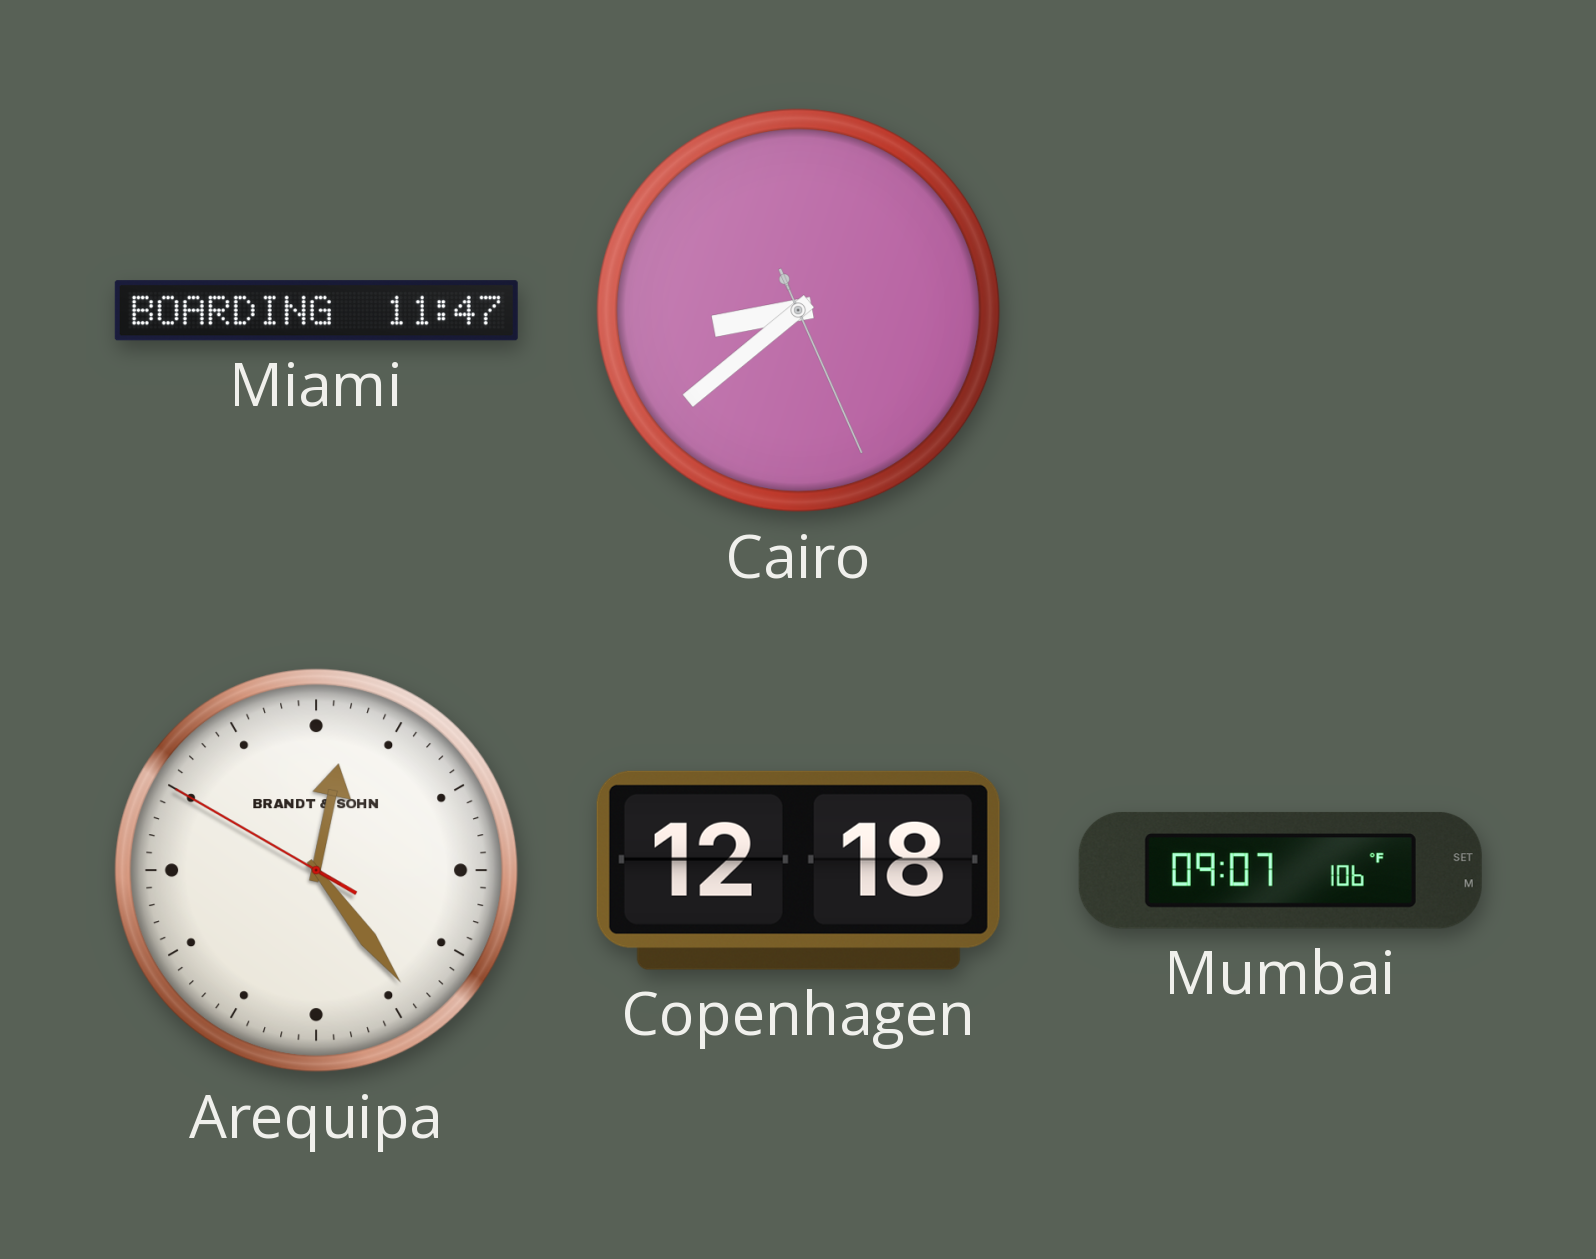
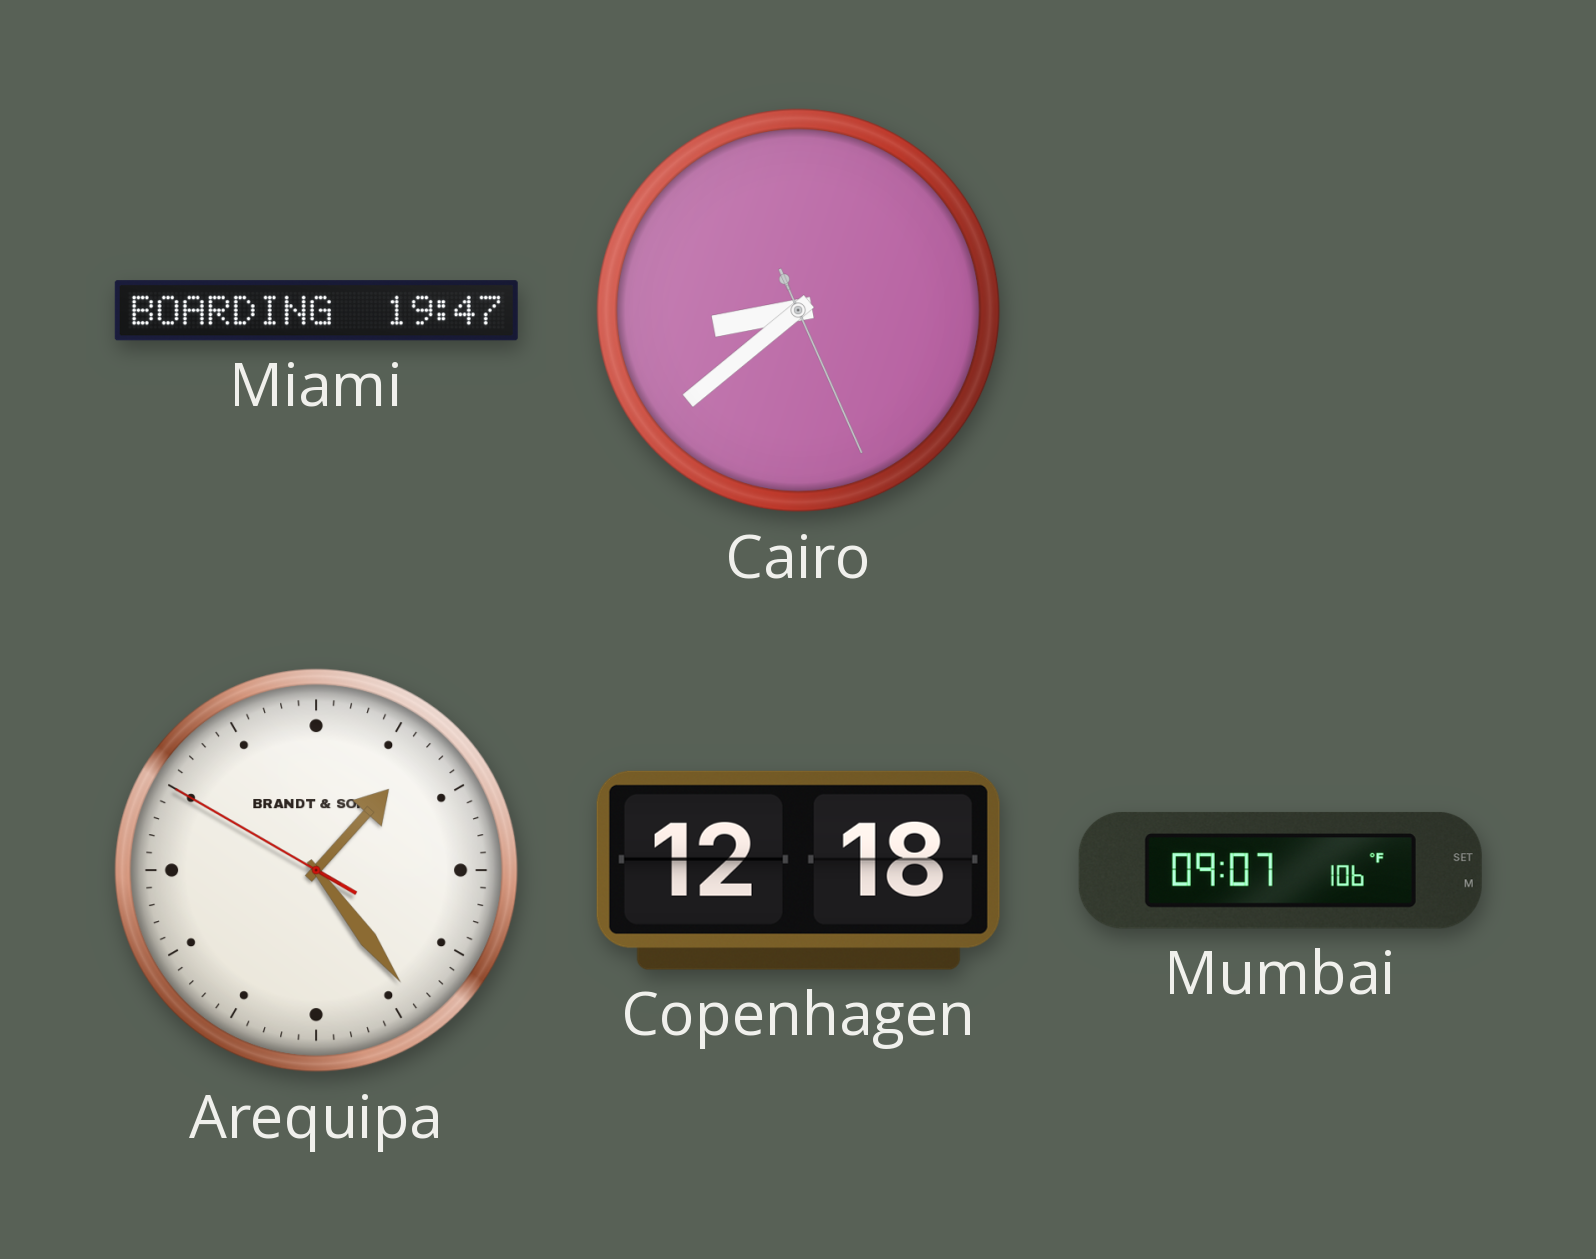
Miami: 11:47 -> 19:47
Arequipa: 12:23 -> 1:23
